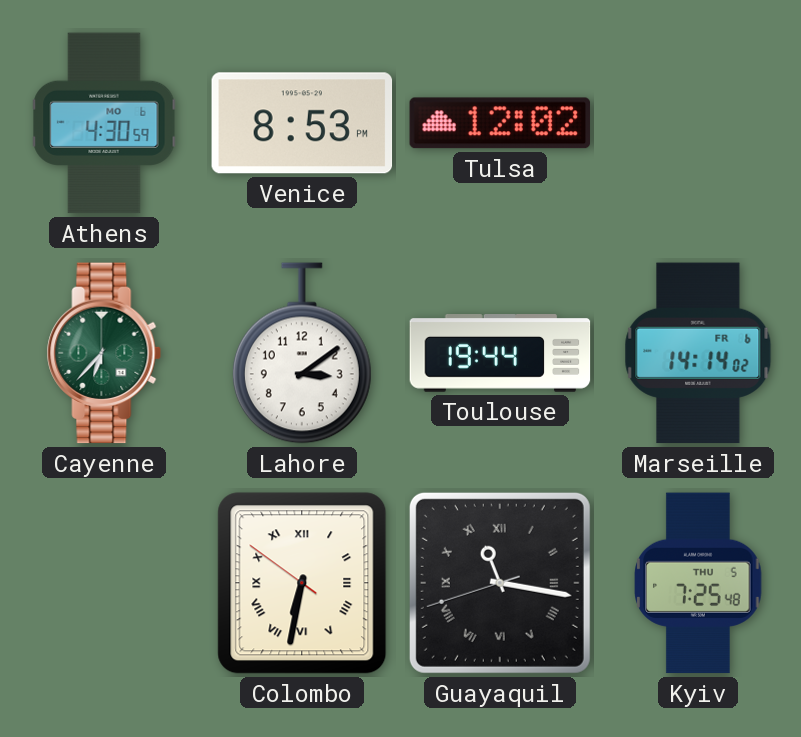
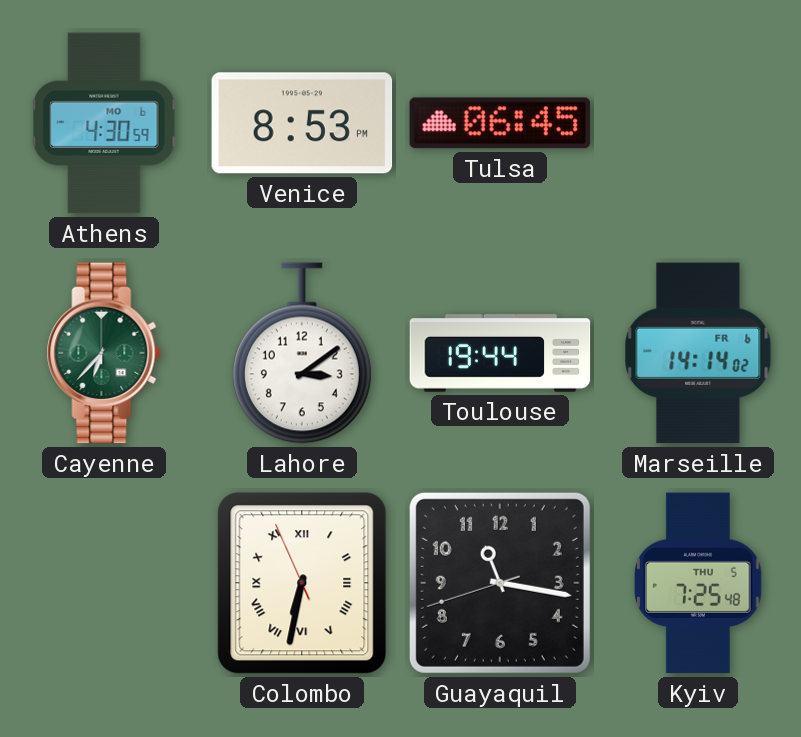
Tulsa: 12:02 -> 06:45
Colombo: 6:31:51 -> 6:31:56
Guayaquil numerals: Roman -> Arabic
